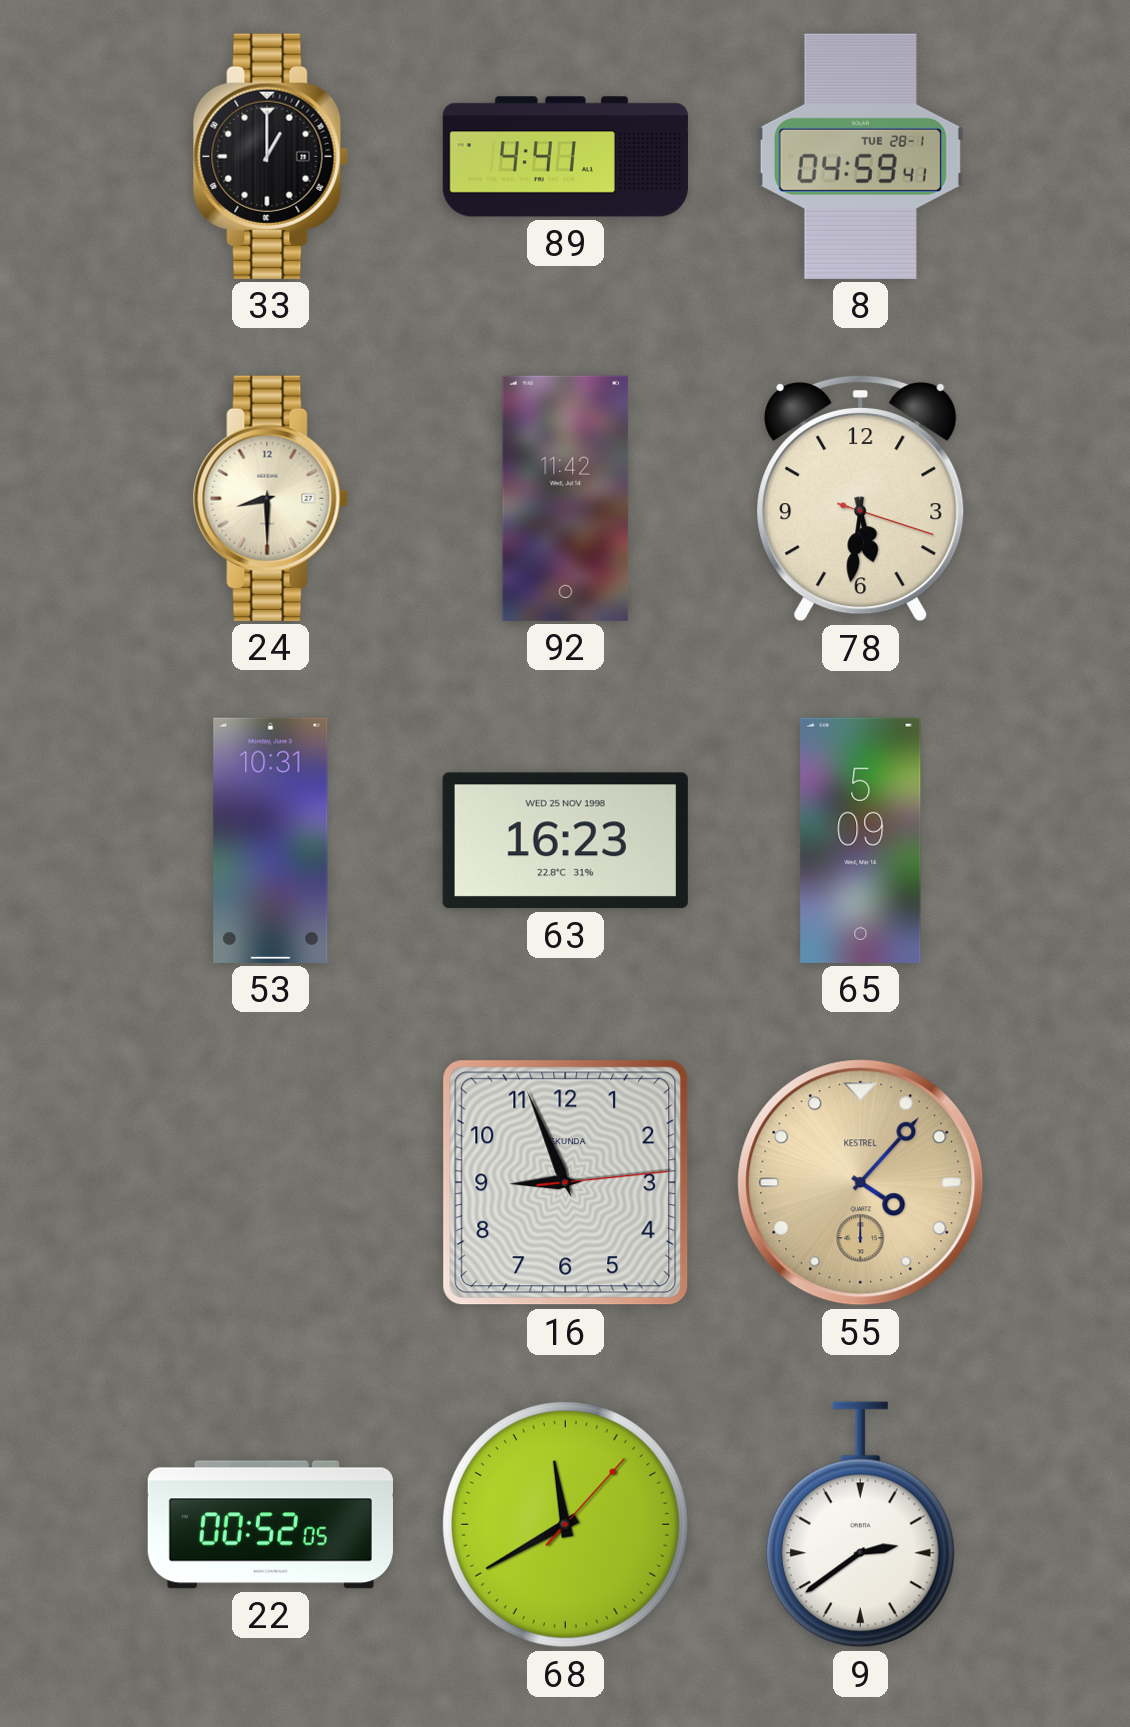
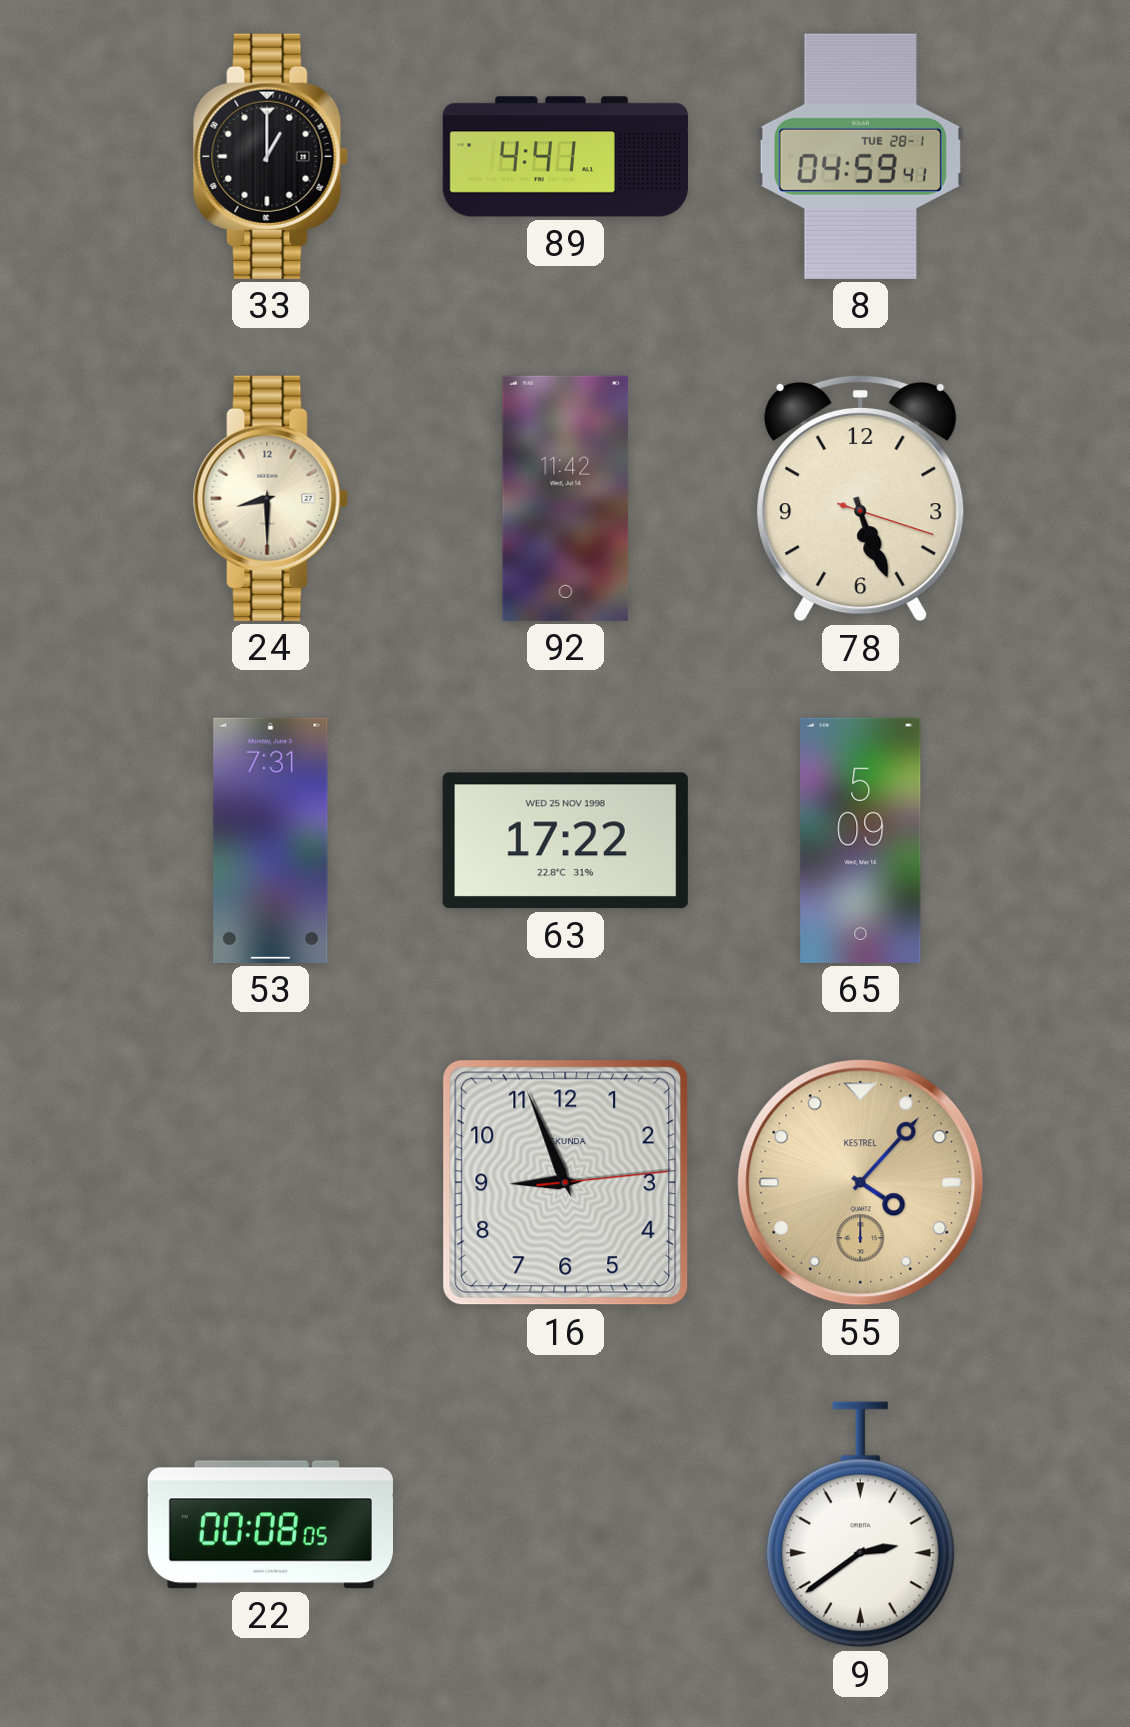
78: 5:31 -> 5:26
53: 10:31 -> 7:31
63: 16:23 -> 17:22
22: 00:52 -> 00:08
68: 11:40 -> none
